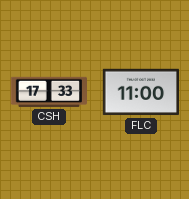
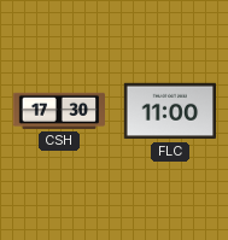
CSH: 17:33 -> 17:30
